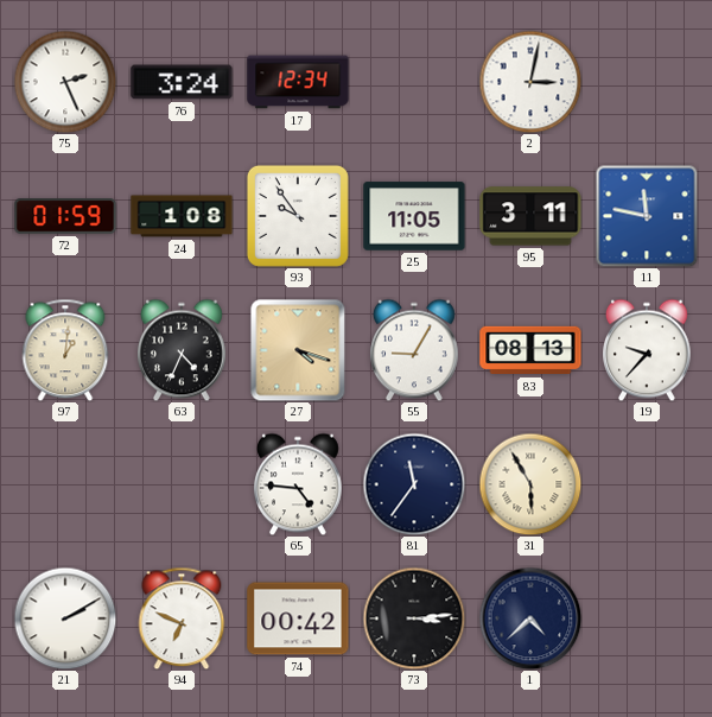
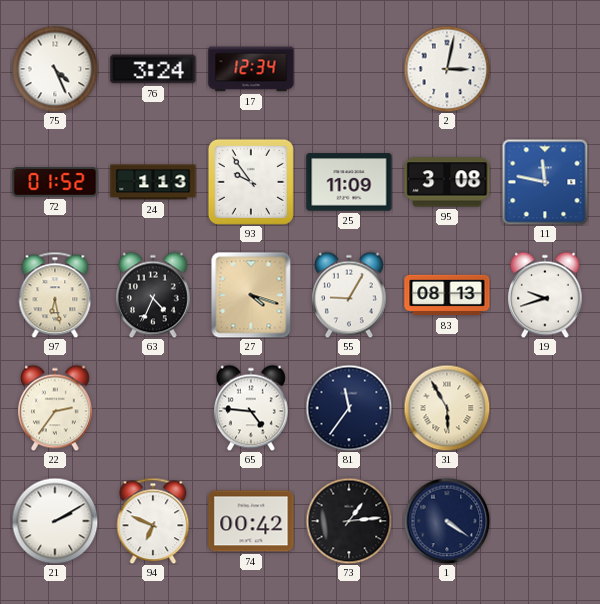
75: 2:26 -> 4:26
72: 01:59 -> 01:52
24: 1:08 -> 1:13
25: 11:05 -> 11:09
95: 3:11 -> 3:08
97: 1:01 -> 6:28
19: 9:37 -> 9:42
22: none -> 2:36
73: 3:14 -> 1:14
1: 4:38 -> 4:21
